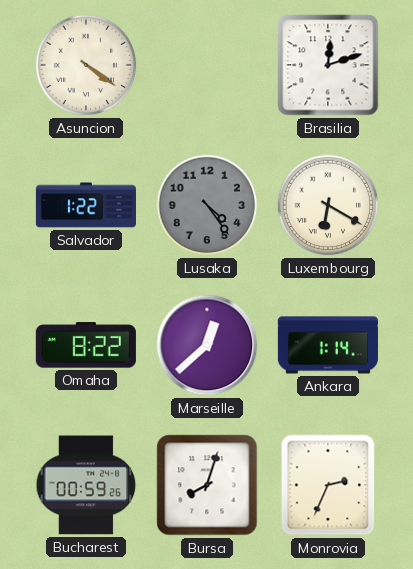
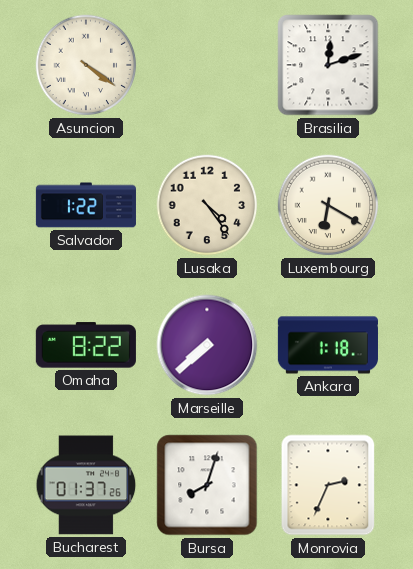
Lusaka dial: grey -> cream
Marseille: 12:38 -> 7:38
Ankara: 1:14 -> 1:18
Bucharest: 00:59 -> 01:37
